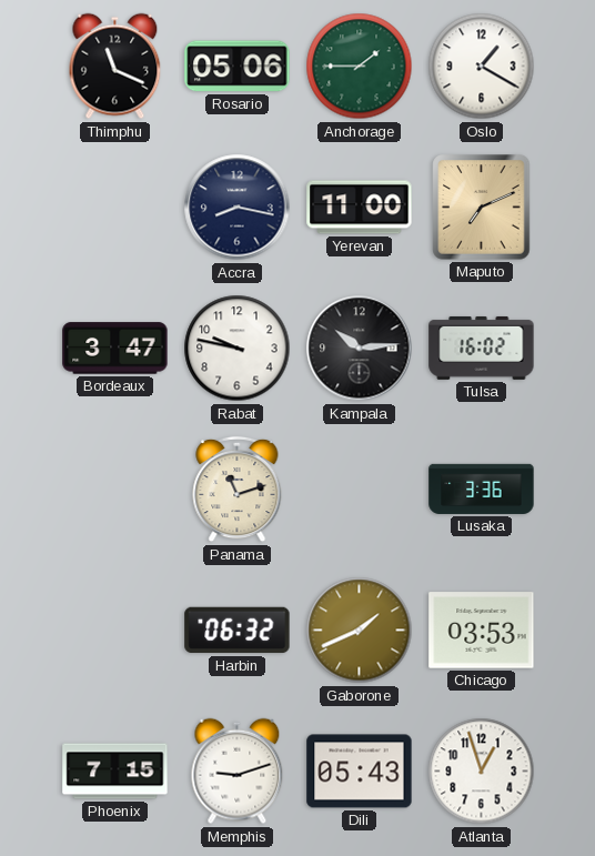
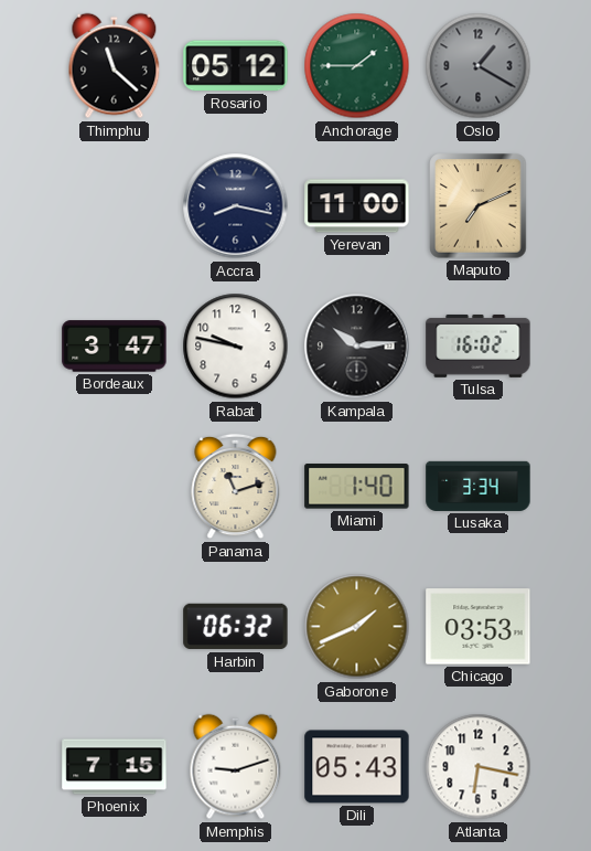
Thimphu: 11:19 -> 11:22
Rosario: 05:06 -> 05:12
Oslo dial: white -> grey
Miami: none -> 1:40
Lusaka: 3:36 -> 3:34
Atlanta: 12:57 -> 6:17
